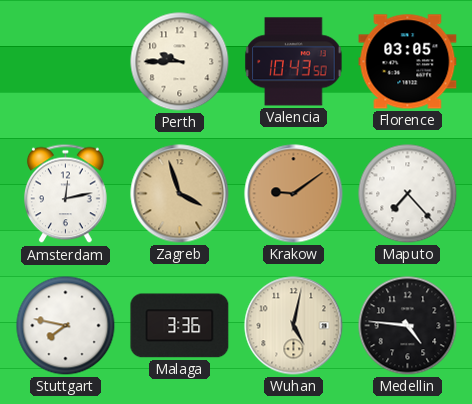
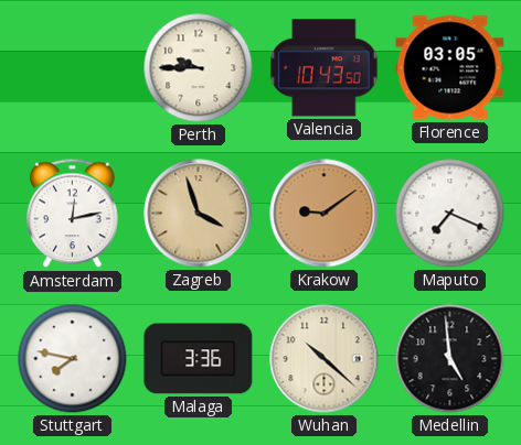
Maputo: 7:23 -> 7:19
Wuhan: 5:02 -> 10:22
Medellin: 4:46 -> 4:59
